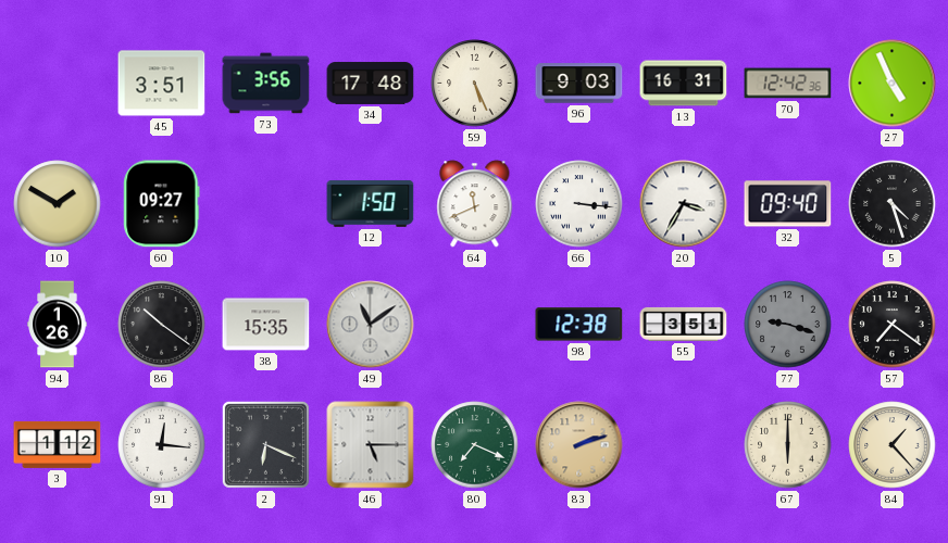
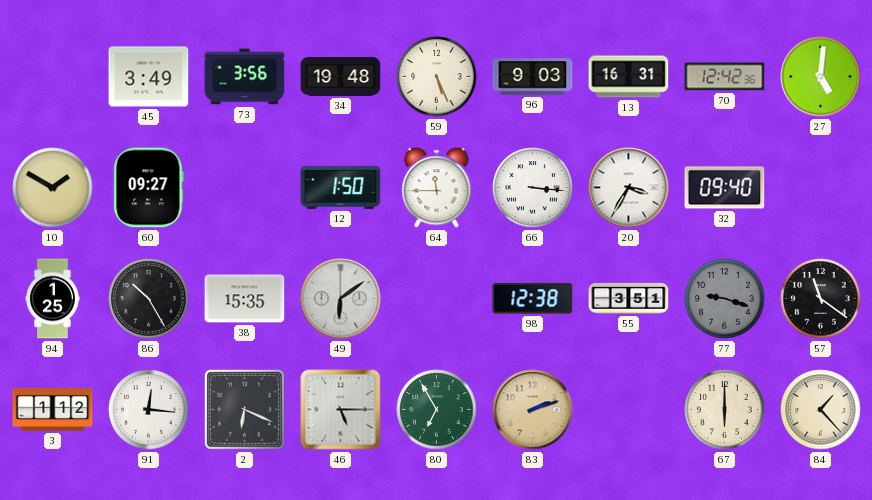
45: 3:51 -> 3:49
34: 17:48 -> 19:48
27: 4:56 -> 5:01
64: 11:41 -> 11:45
5: 4:27 -> none
94: 1:26 -> 1:25
86: 10:21 -> 10:25
49: 11:09 -> 6:09
57: 7:21 -> 11:21
80: 7:19 -> 6:55
